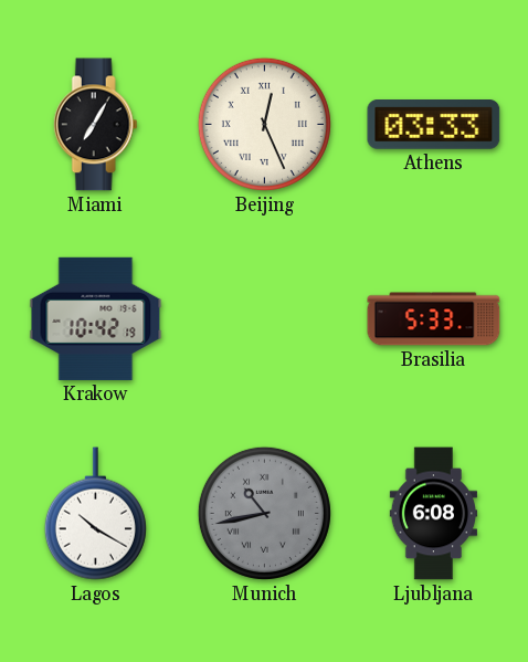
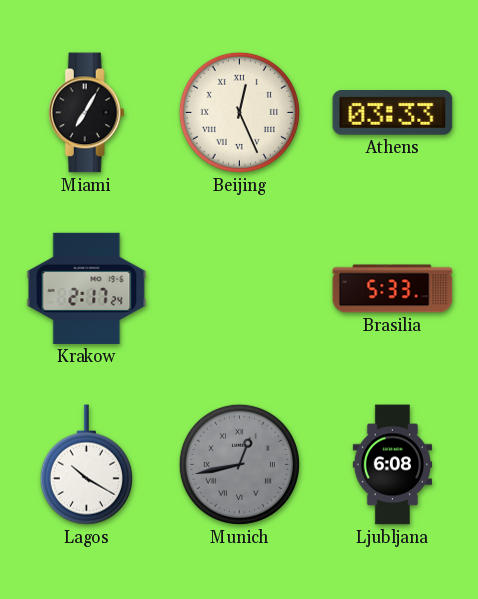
Krakow: 10:42 -> 2:17
Munich: 10:43 -> 12:43
